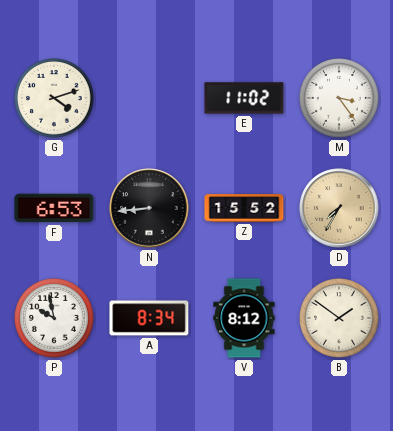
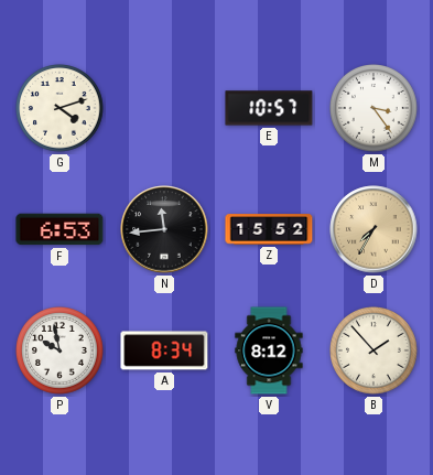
E: 11:02 -> 10:57
N: 8:44 -> 11:44
B: 1:51 -> 1:53
